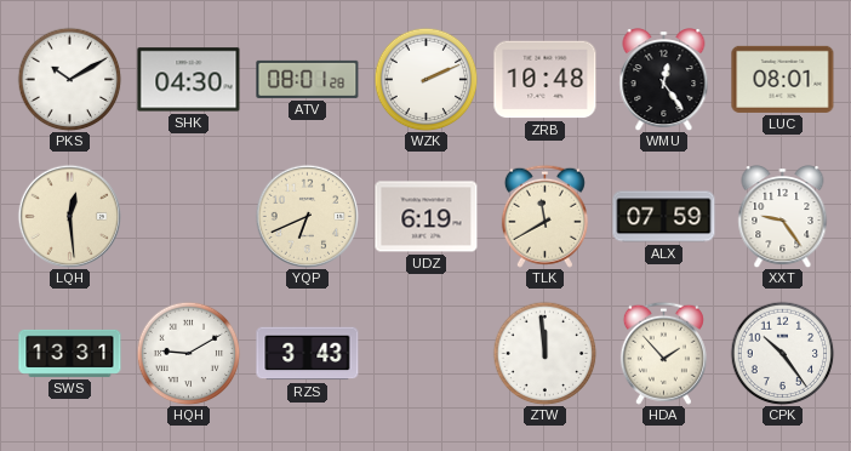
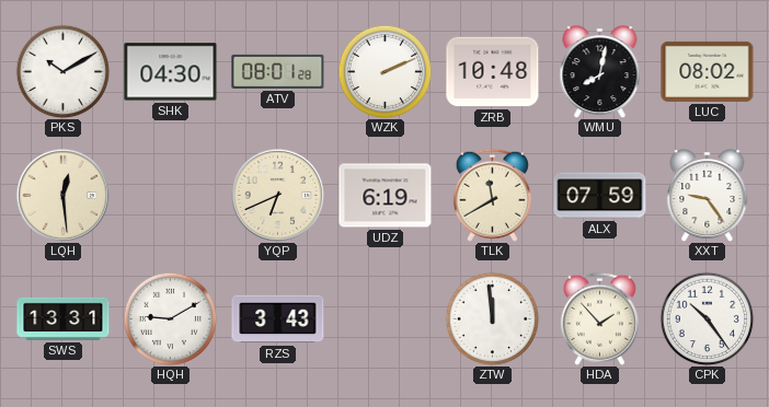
WMU: 12:24 -> 8:02
LUC: 08:01 -> 08:02
